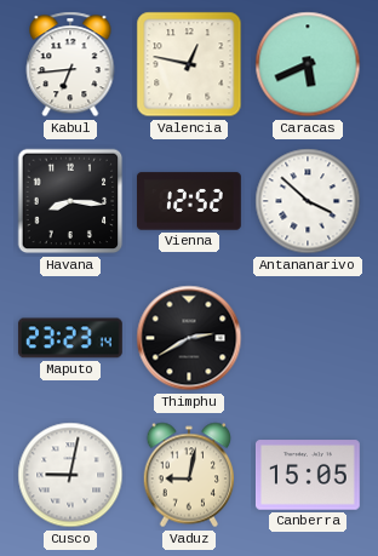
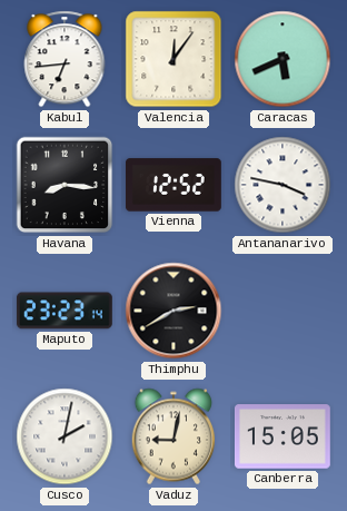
Valencia: 12:47 -> 12:06
Antananarivo: 3:52 -> 3:47
Cusco: 9:02 -> 2:02
